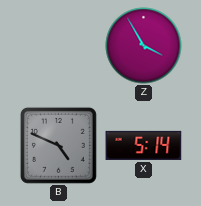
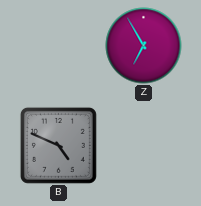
Z: 3:55 -> 6:55
X: 5:14 -> none
